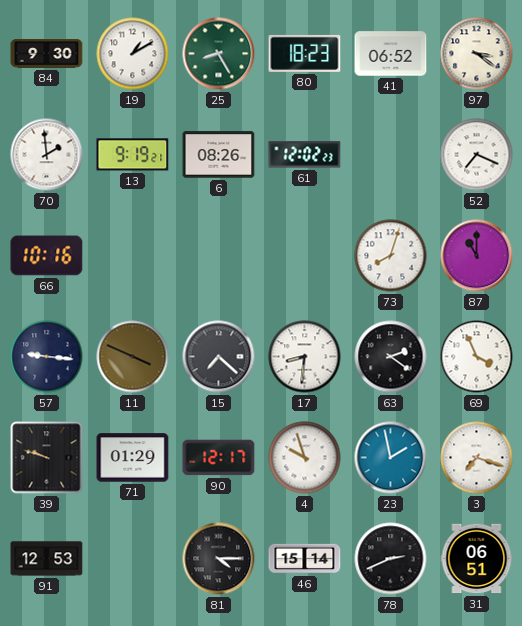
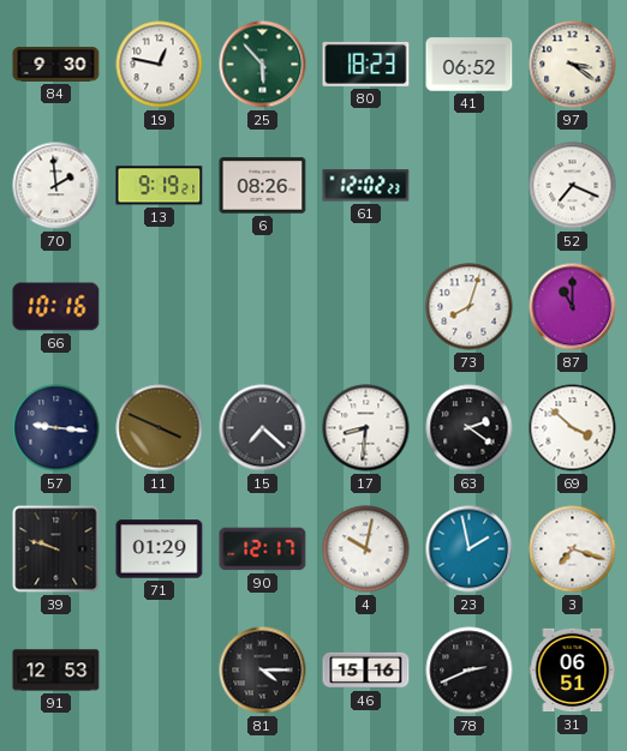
19: 1:10 -> 12:47
25: 8:25 -> 5:53
69: 3:56 -> 3:52
4: 9:57 -> 10:02
46: 15:14 -> 15:16
